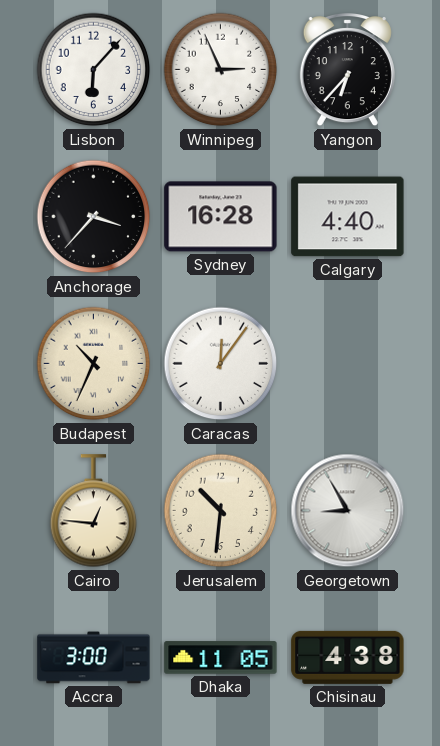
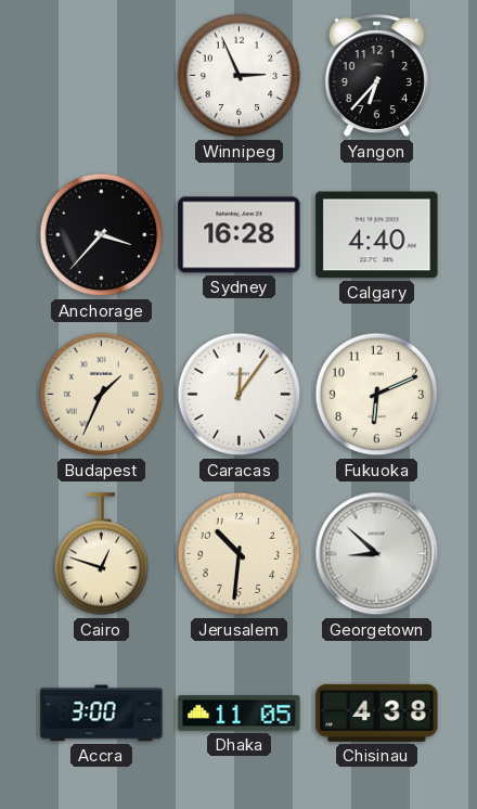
Lisbon: 6:07 -> none
Budapest: 10:34 -> 1:34
Fukuoka: none -> 6:11
Cairo: 12:46 -> 12:48
Georgetown: 8:55 -> 8:52
